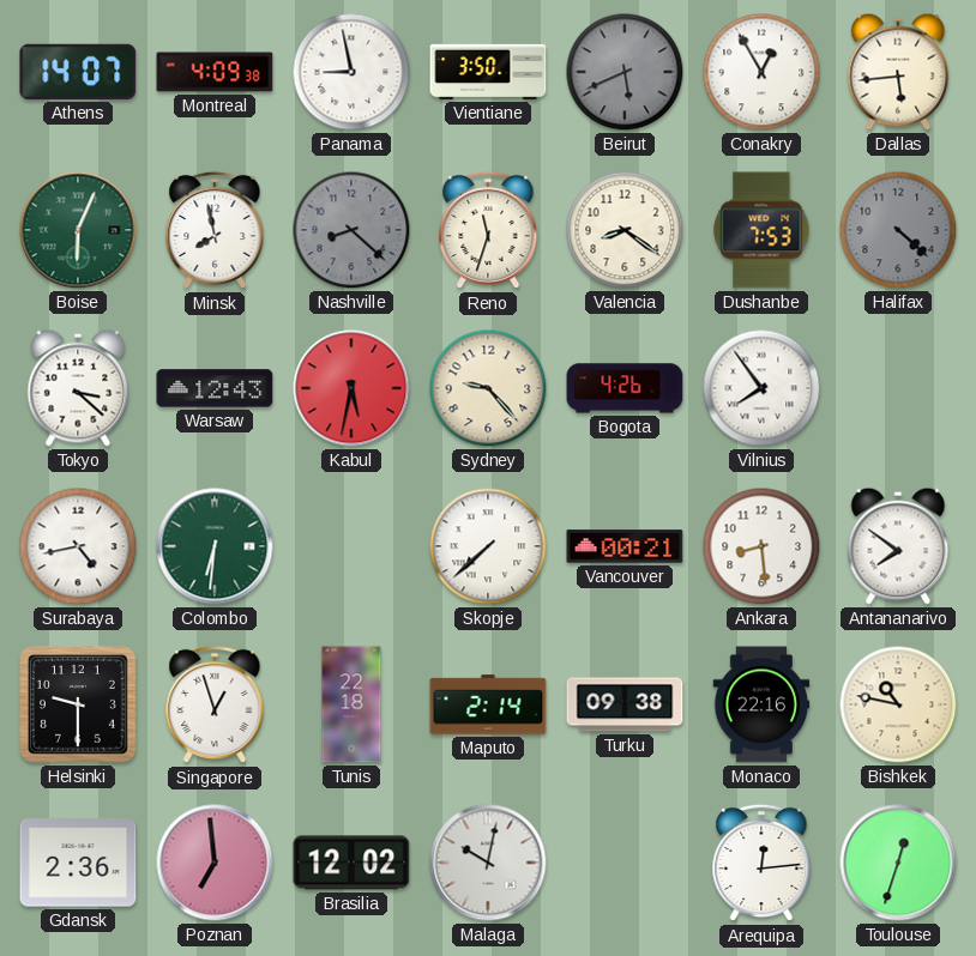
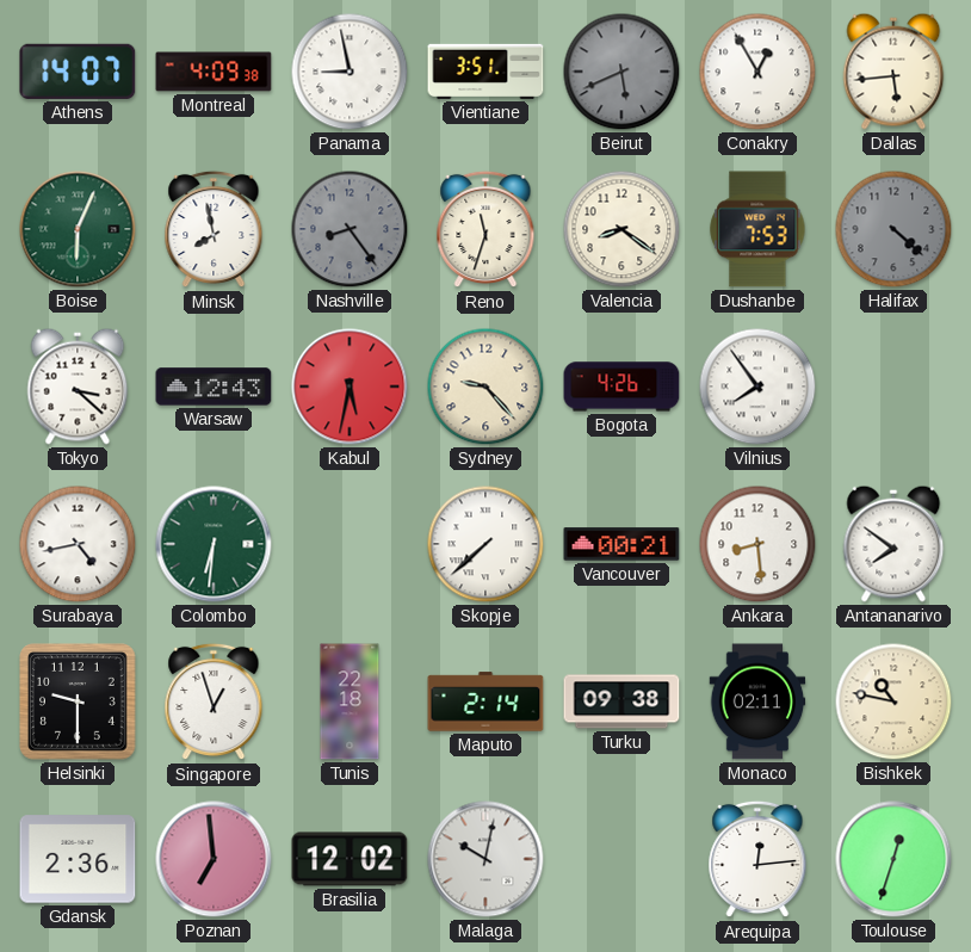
Vientiane: 3:50 -> 3:51
Nashville: 8:22 -> 8:24
Monaco: 22:16 -> 02:11
